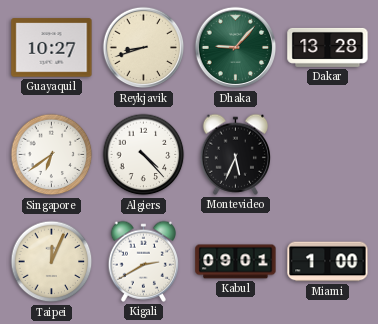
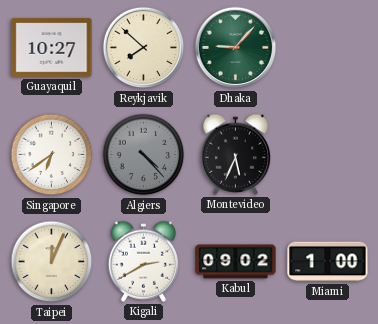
Reykjavik: 8:42 -> 7:52
Dakar: 13:28 -> none
Algiers dial: white -> grey
Kabul: 09:01 -> 09:02
